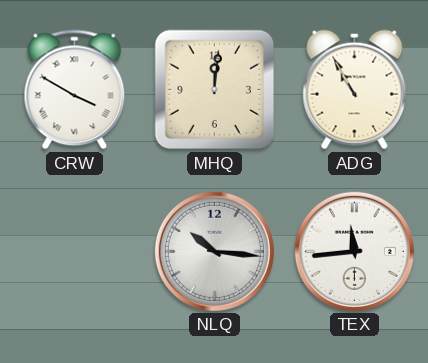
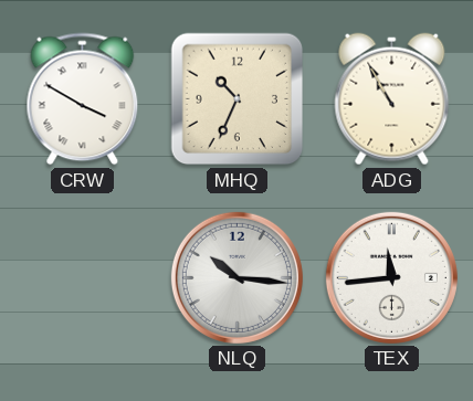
MHQ: 12:01 -> 10:34
